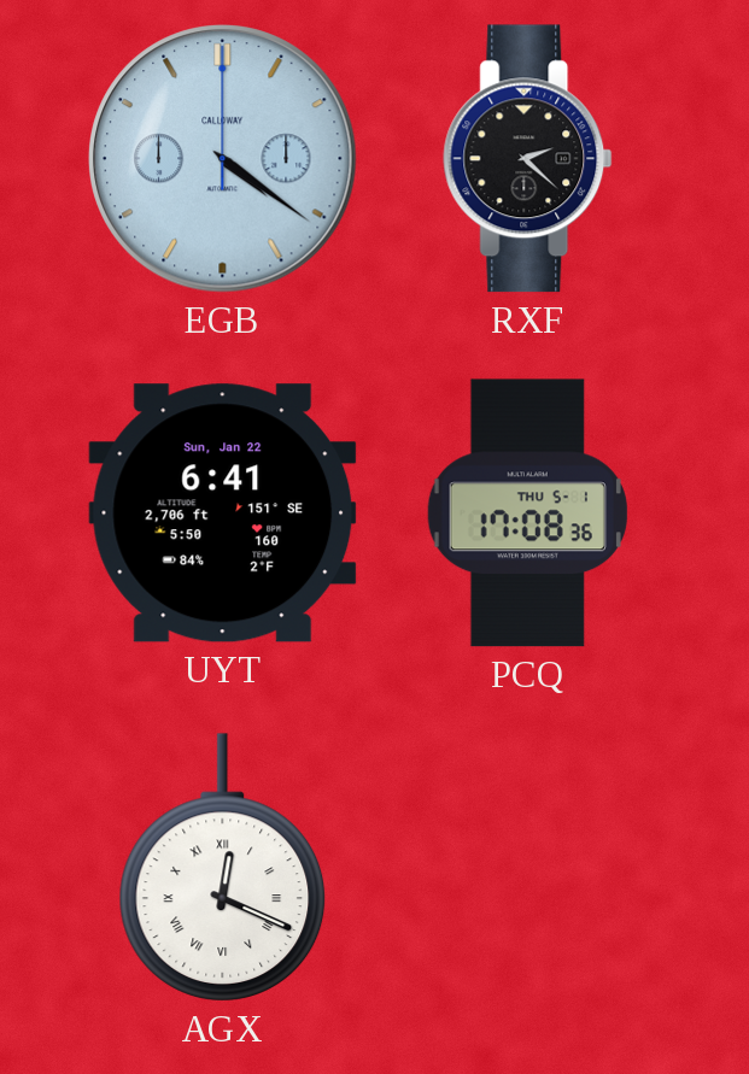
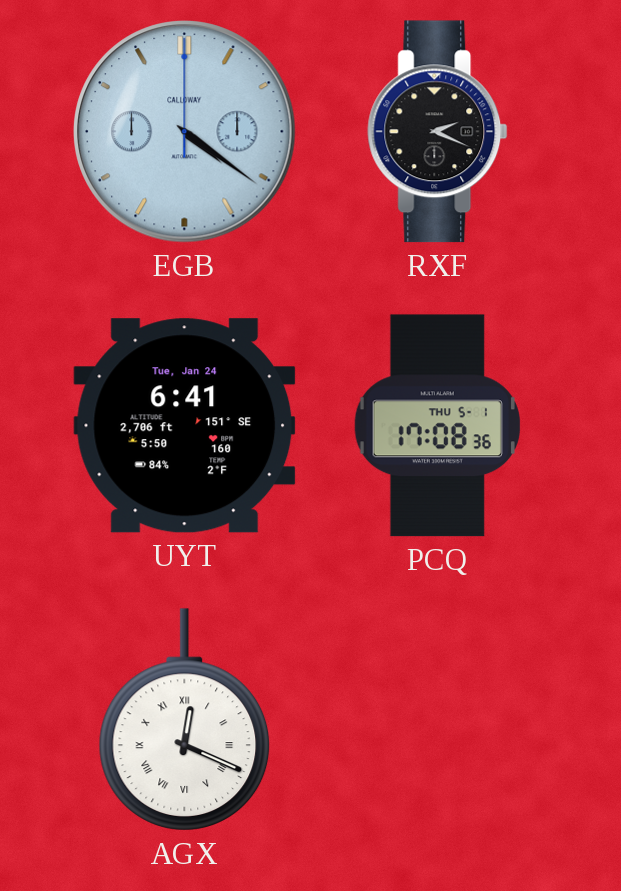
RXF: 2:22 -> 2:19
UYT date: Sun, Jan 22 -> Tue, Jan 24
